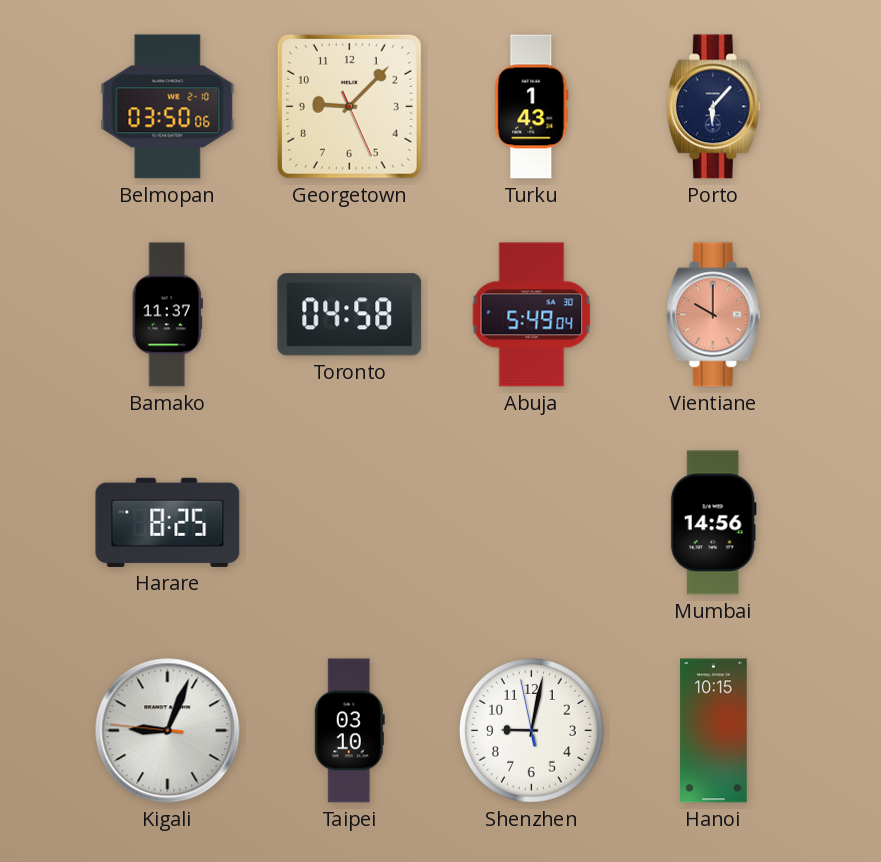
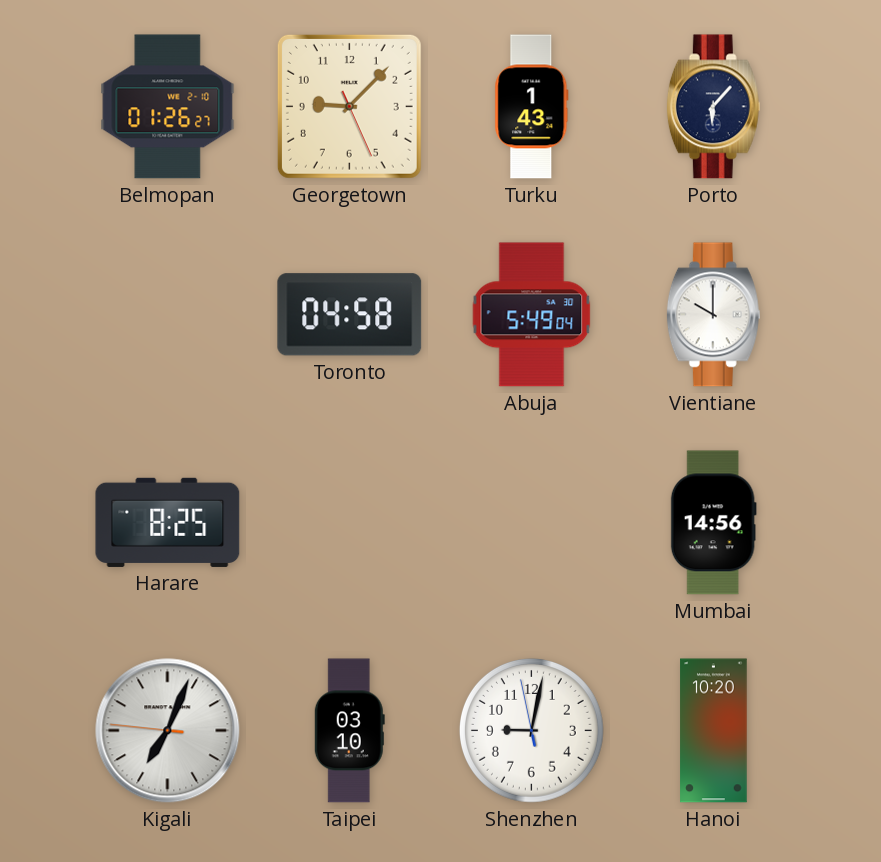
Belmopan: 03:50 -> 01:26
Bamako: 11:37 -> none
Vientiane dial: salmon -> white
Kigali: 9:03 -> 7:03
Hanoi: 10:15 -> 10:20
